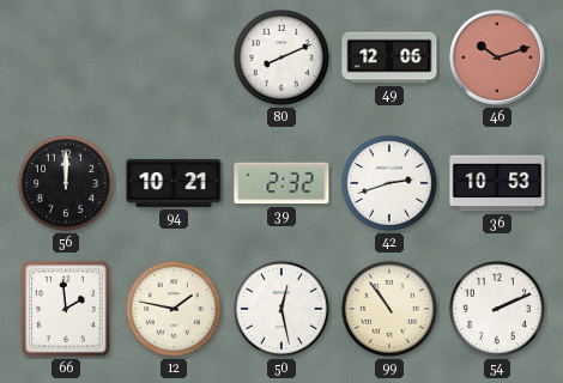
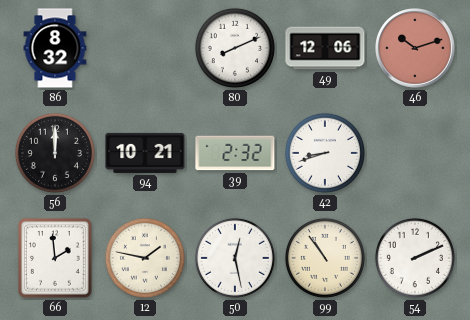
86: none -> 8:32
42: 2:42 -> 8:42
36: 10:53 -> none
